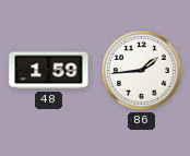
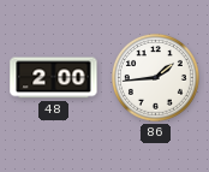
48: 1:59 -> 2:00
